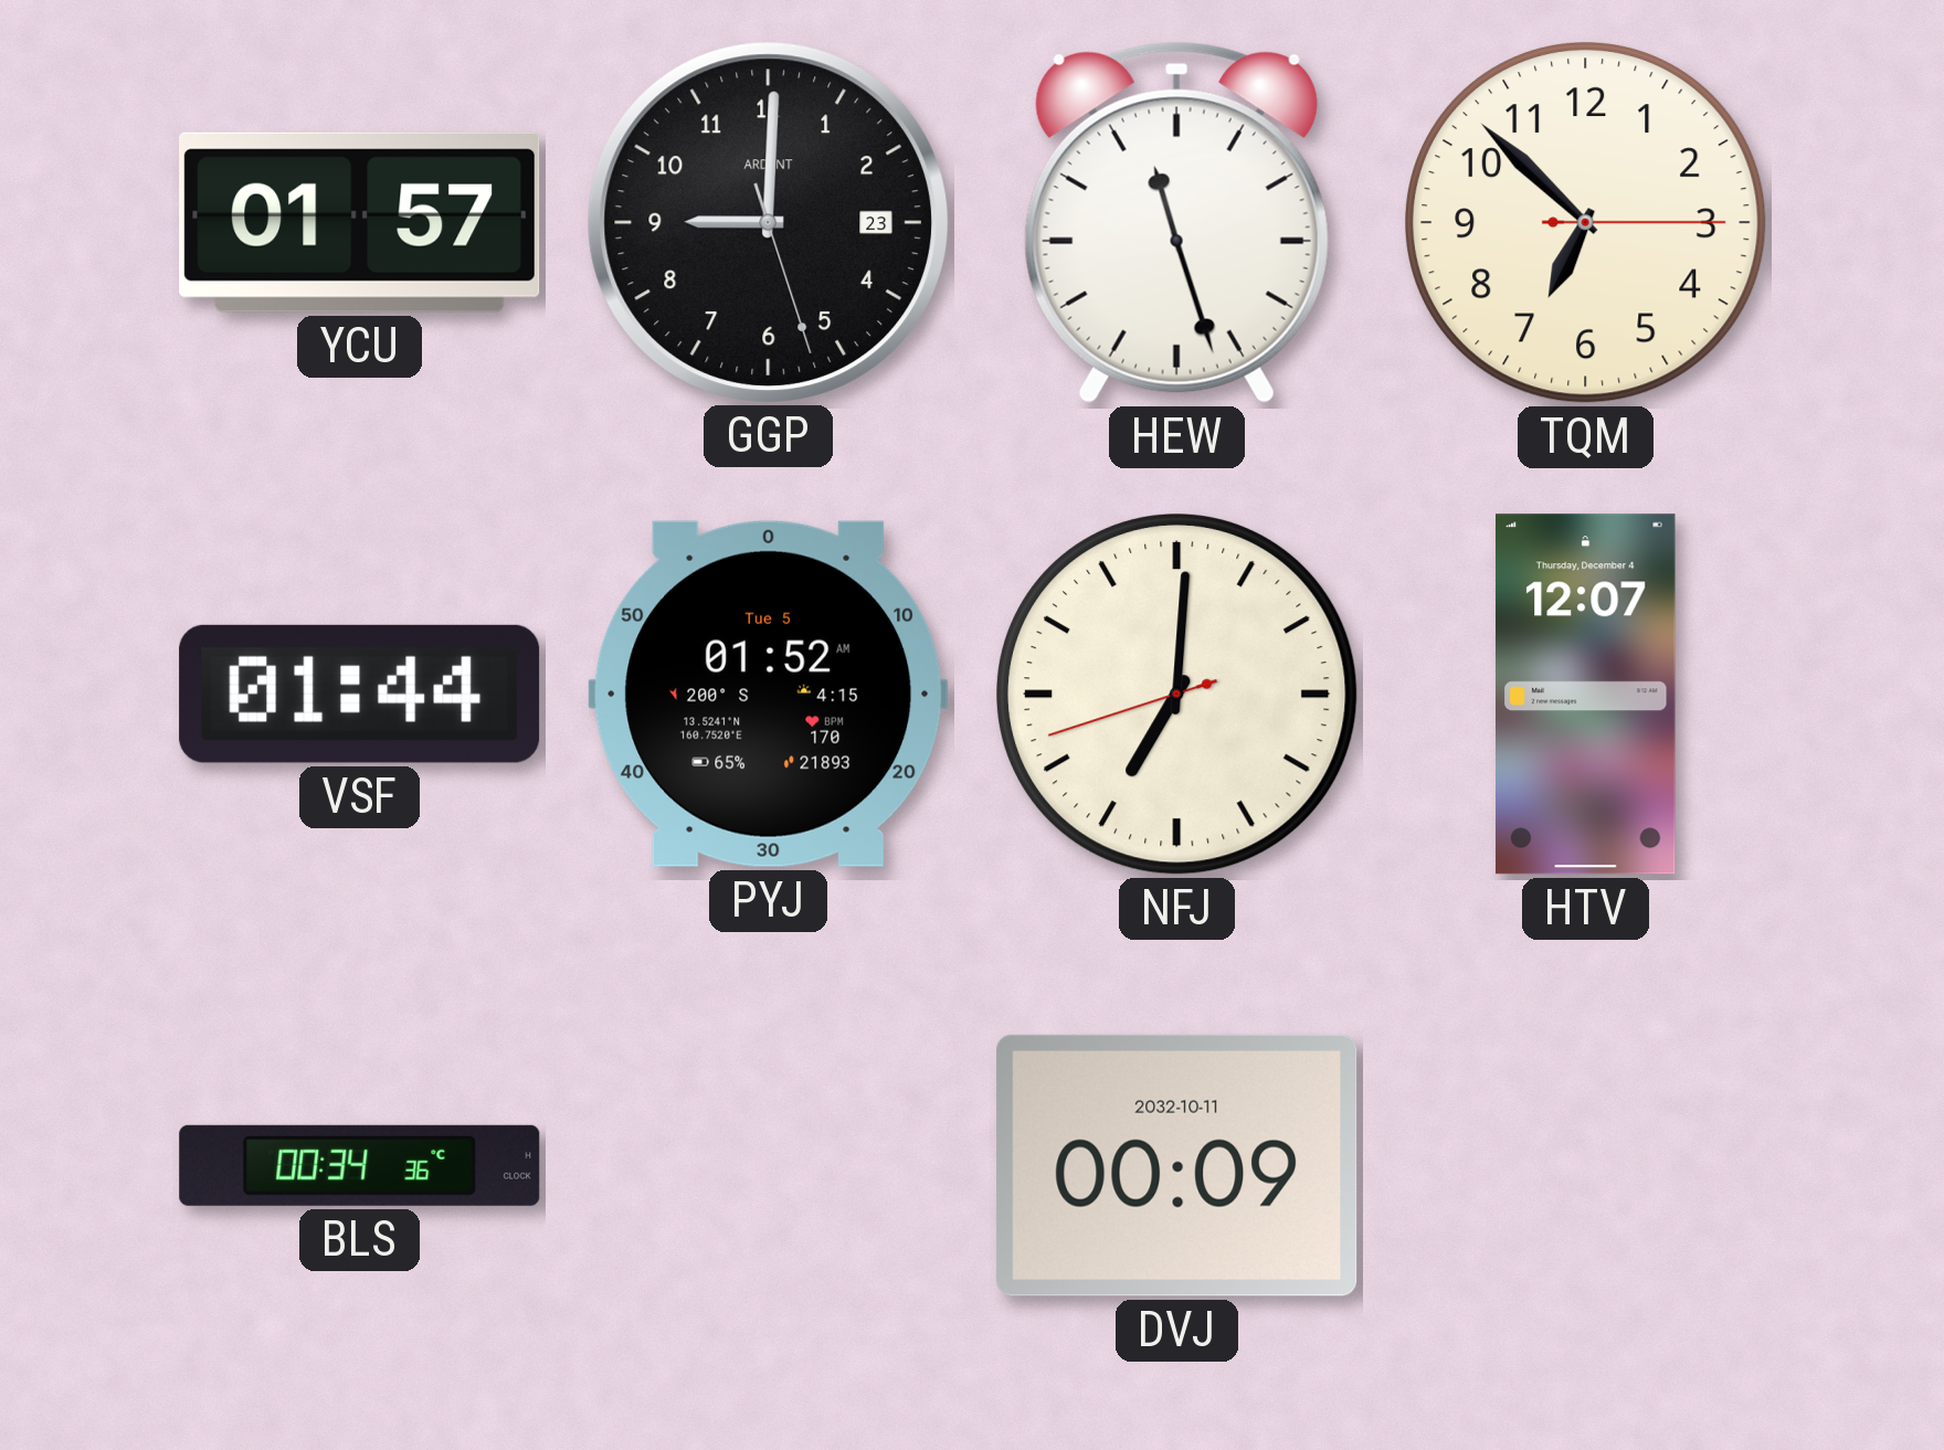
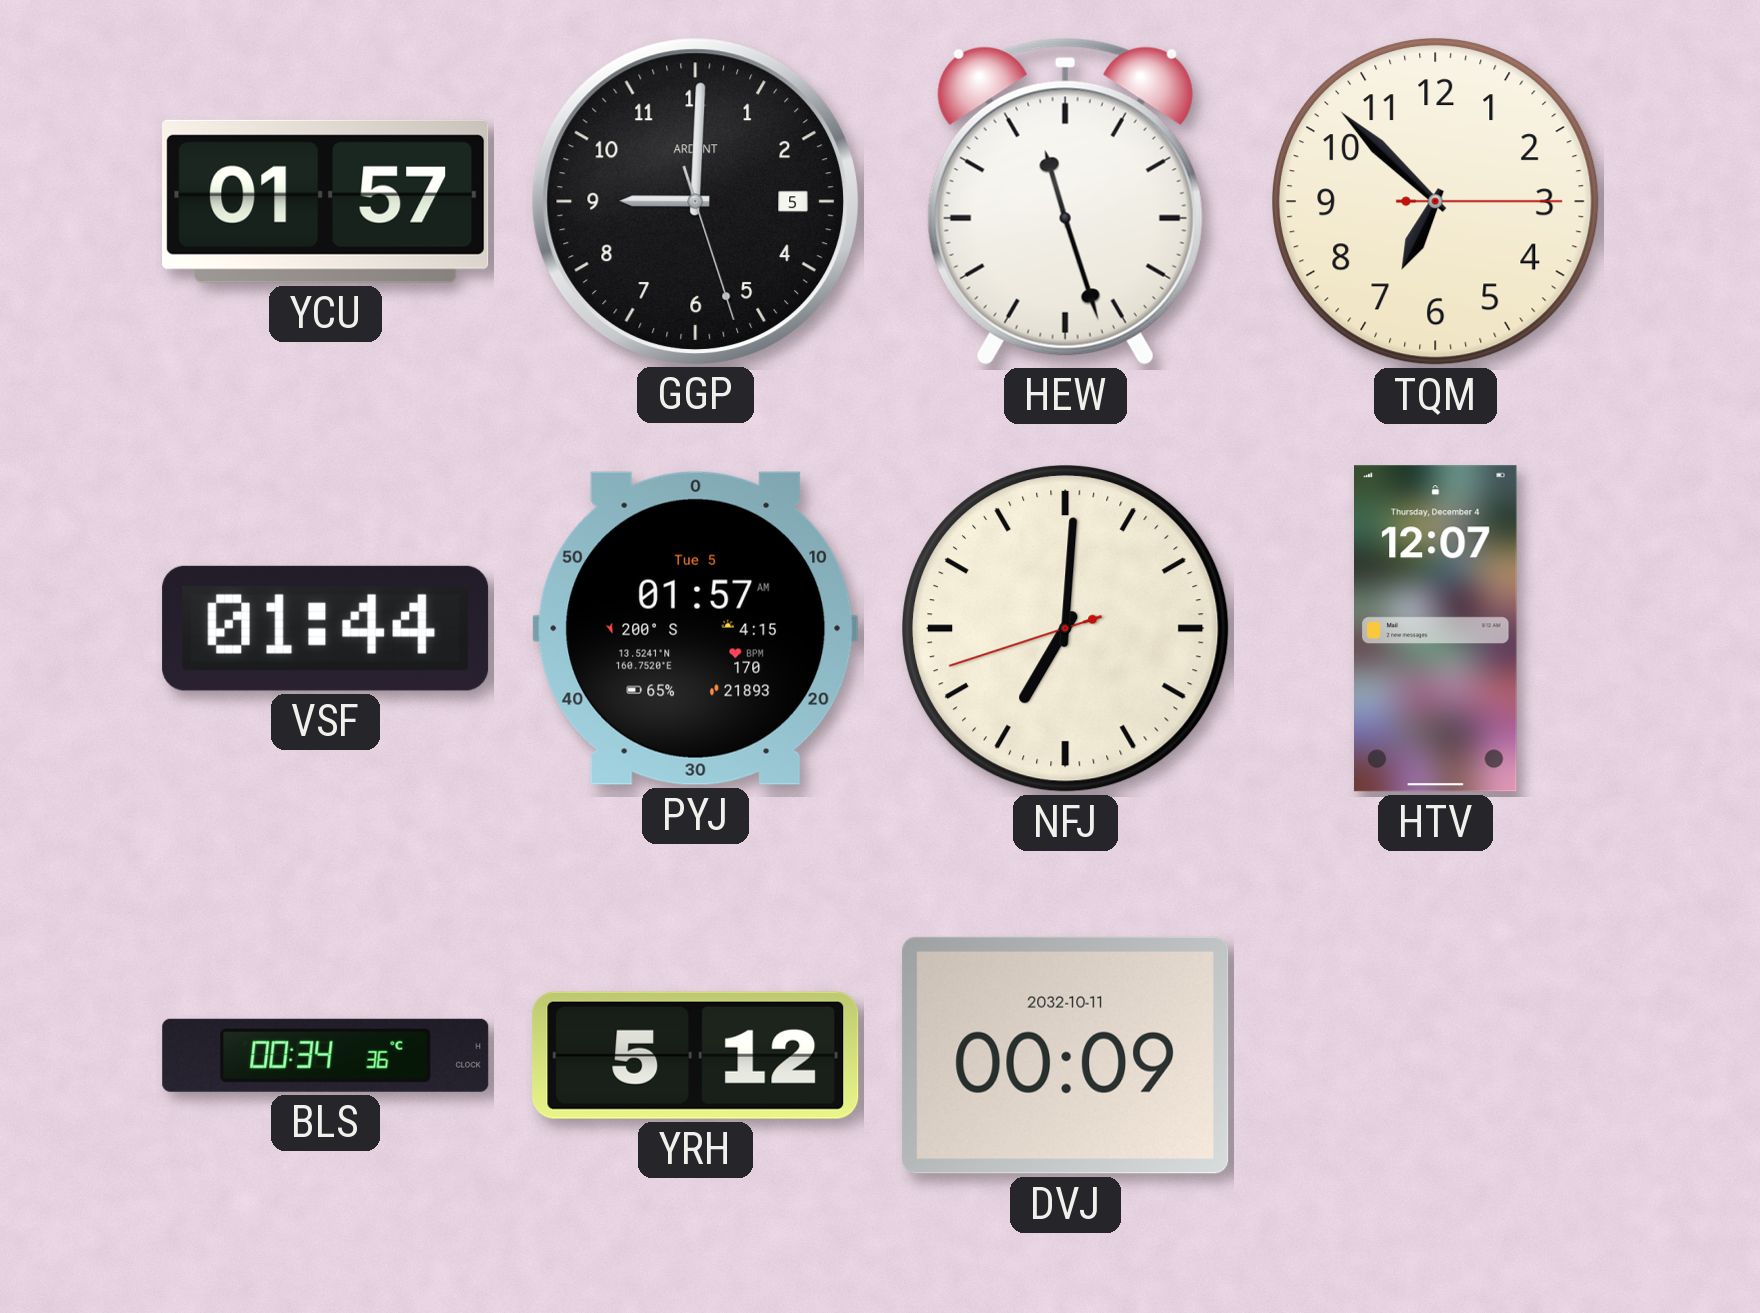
GGP date: 23 -> 5
PYJ: 01:52 -> 01:57
YRH: none -> 5:12
